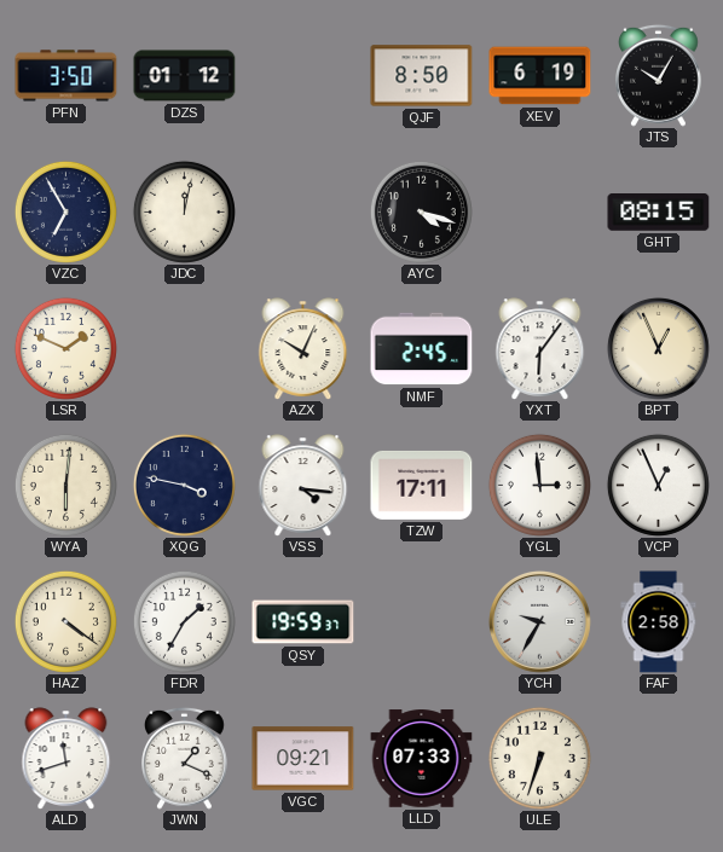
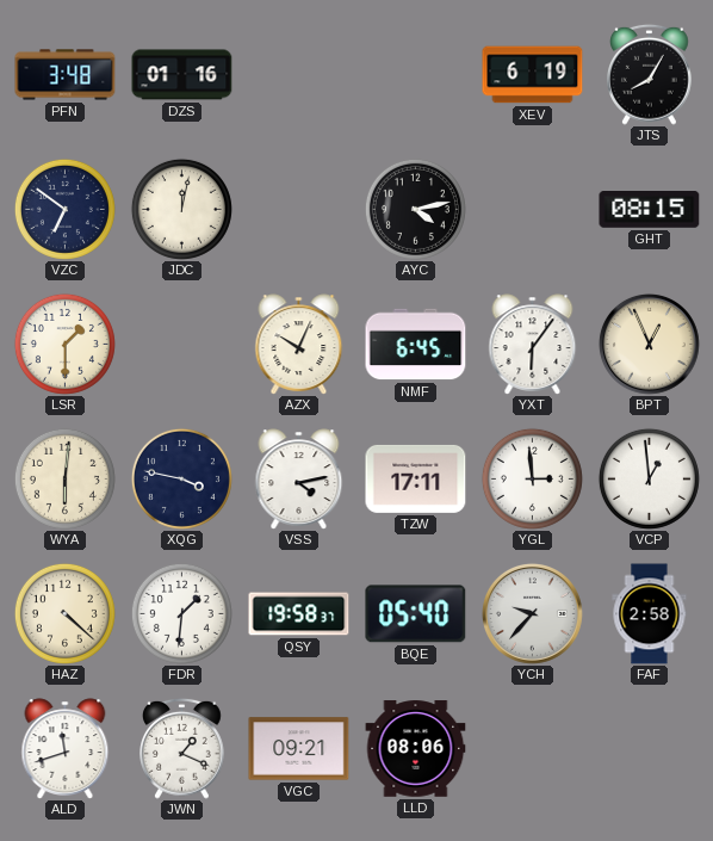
PFN: 3:50 -> 3:48
DZS: 01:12 -> 01:16
QJF: 8:50 -> none
JTS: 10:05 -> 8:05
VZC: 6:55 -> 6:51
AYC: 4:18 -> 4:13
LSR: 1:49 -> 1:30
NMF: 2:45 -> 6:45
VSS: 4:16 -> 4:13
VCP: 12:56 -> 12:59
HAZ: 4:21 -> 4:22
FDR: 1:35 -> 1:31
QSY: 19:59 -> 19:58
BQE: none -> 05:40
YCH: 9:35 -> 9:37
LLD: 07:33 -> 08:06
ULE: 6:33 -> none
